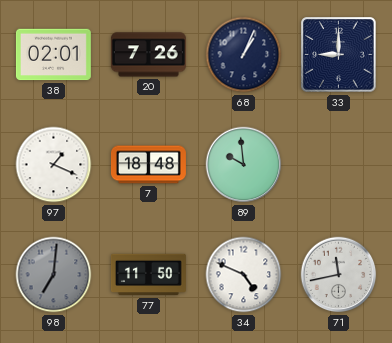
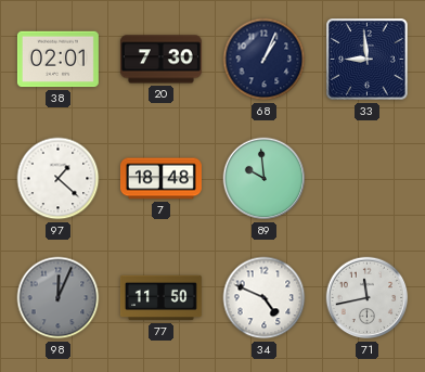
20: 7:26 -> 7:30
33: 9:00 -> 8:59
97: 1:19 -> 1:22
98: 7:01 -> 12:04
